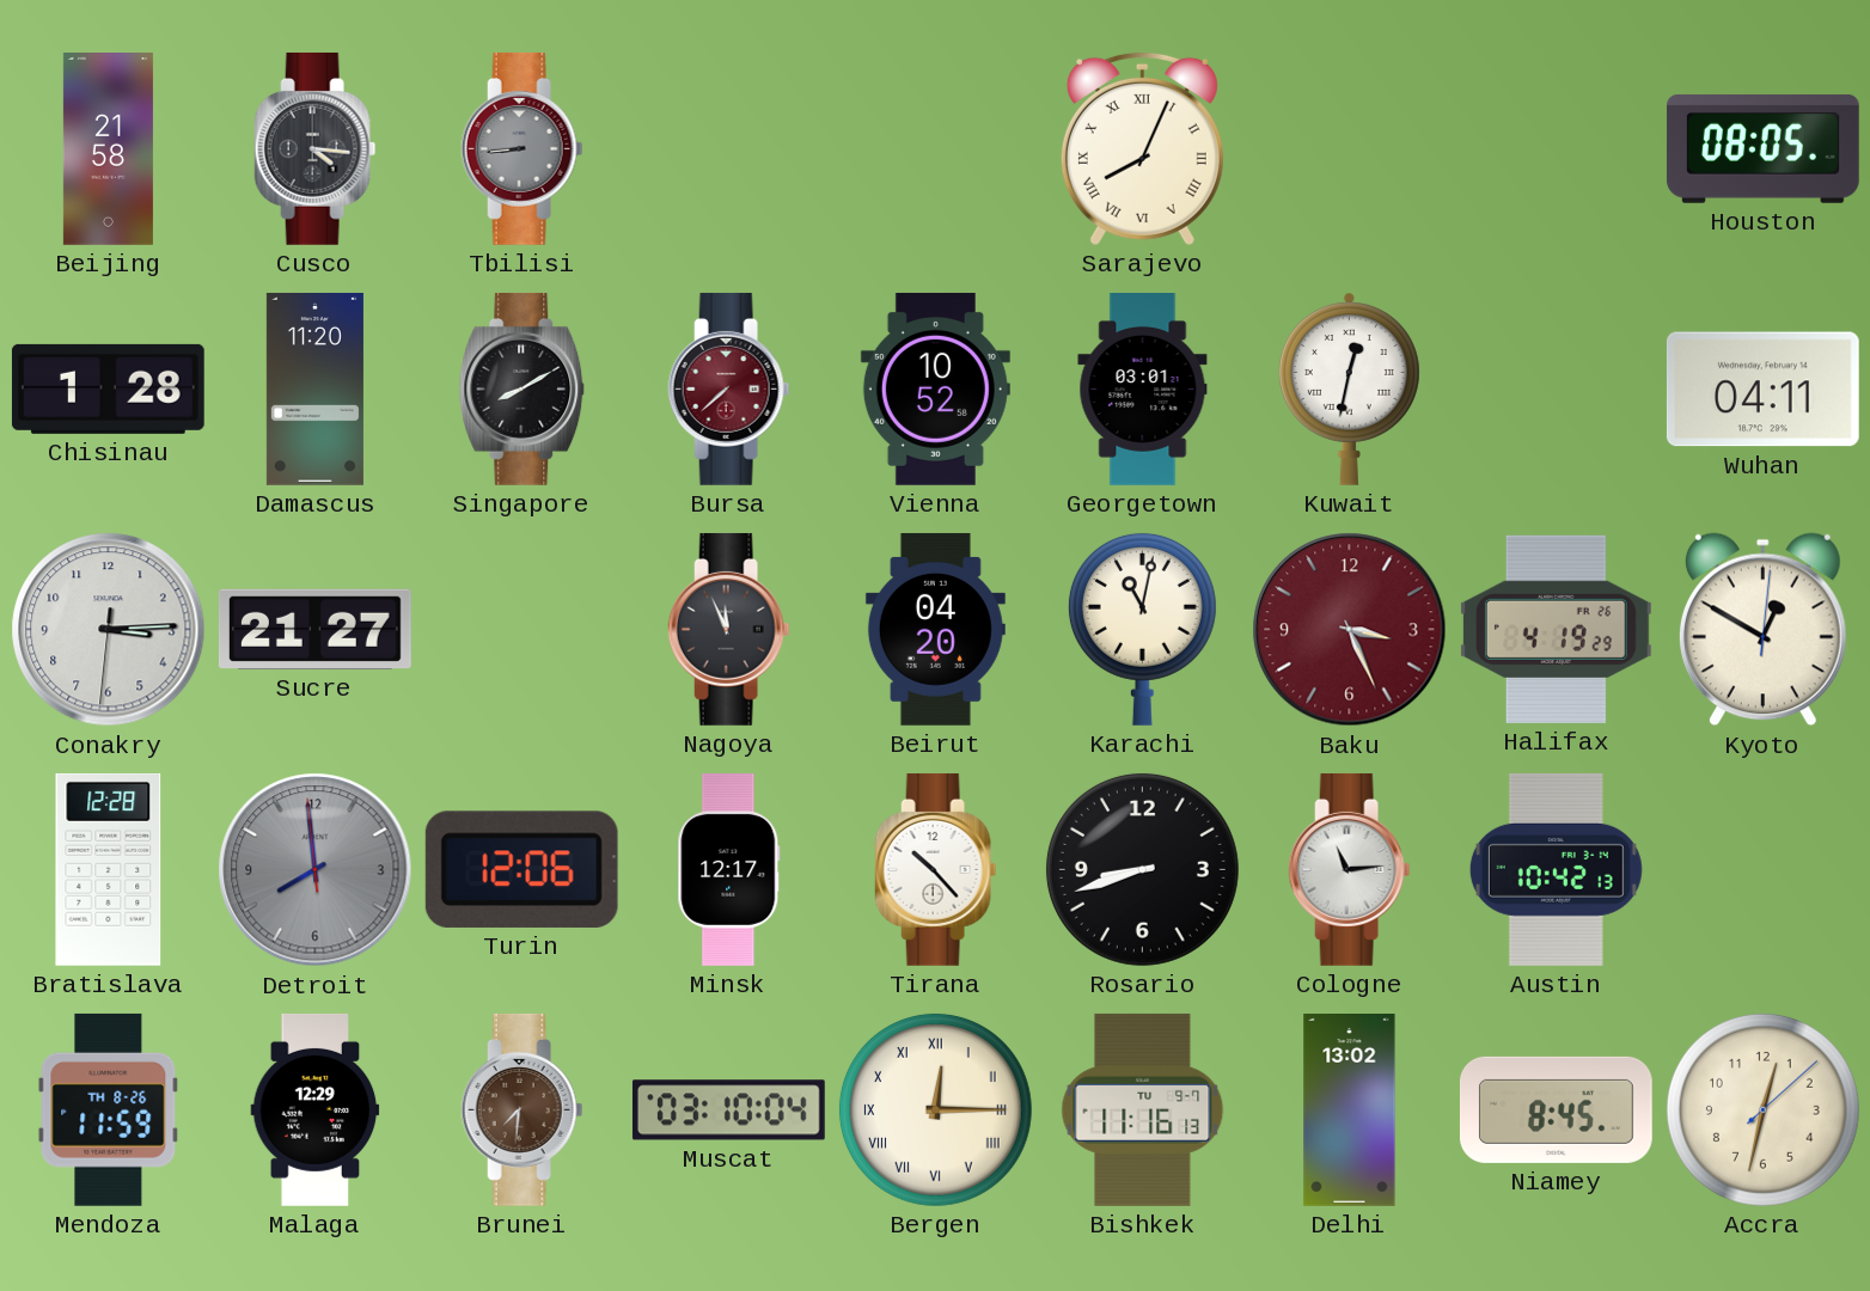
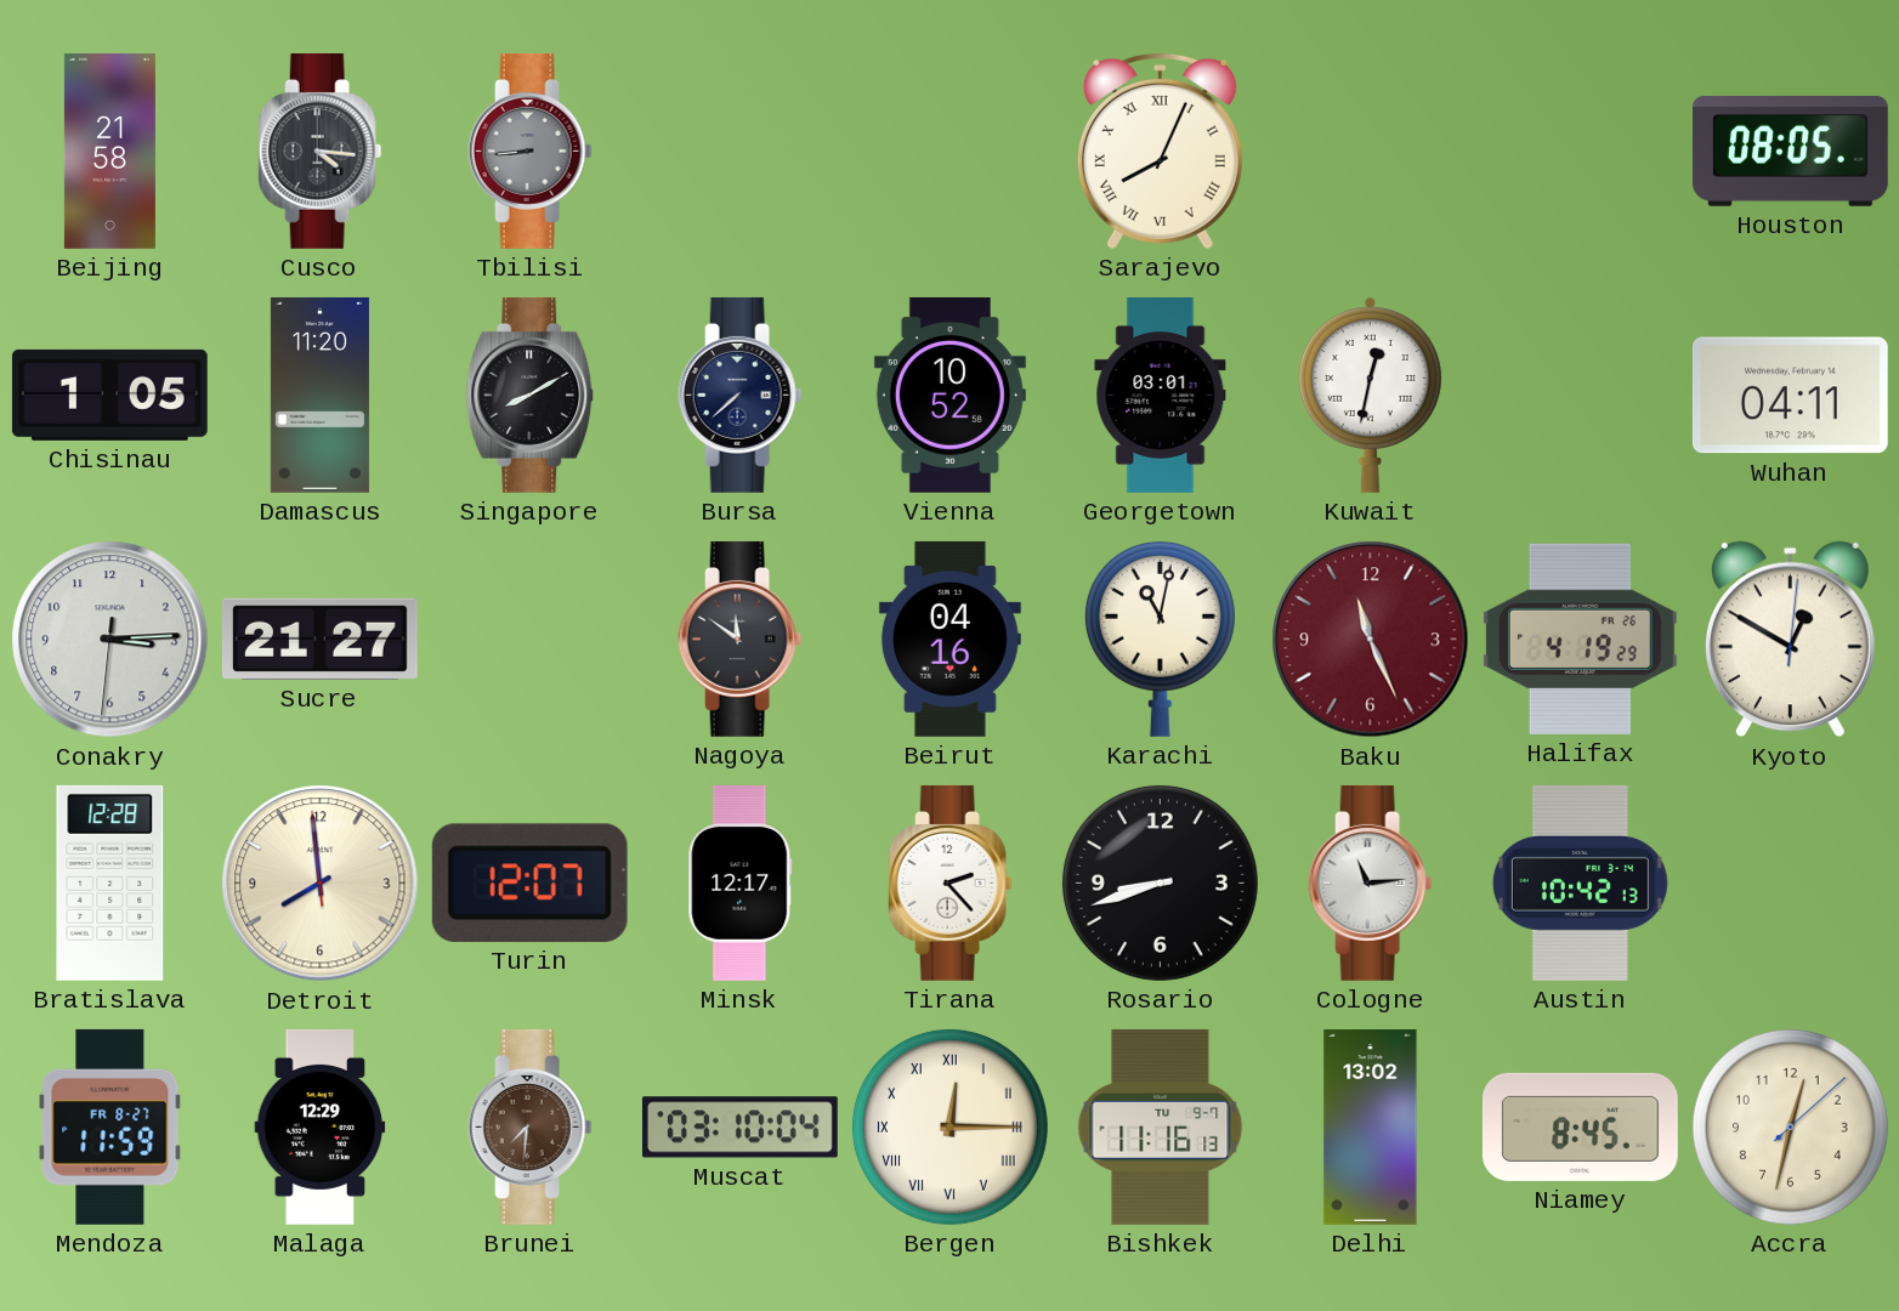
Chisinau: 1:28 -> 1:05
Bursa dial: burgundy -> navy
Nagoya: 11:56 -> 11:51
Beirut: 04:20 -> 04:16
Baku: 3:26 -> 11:26
Detroit dial: grey -> cream
Turin: 12:06 -> 12:07
Tirana: 10:23 -> 2:23
Mendoza date: TH 8-26 -> FR 8-27
